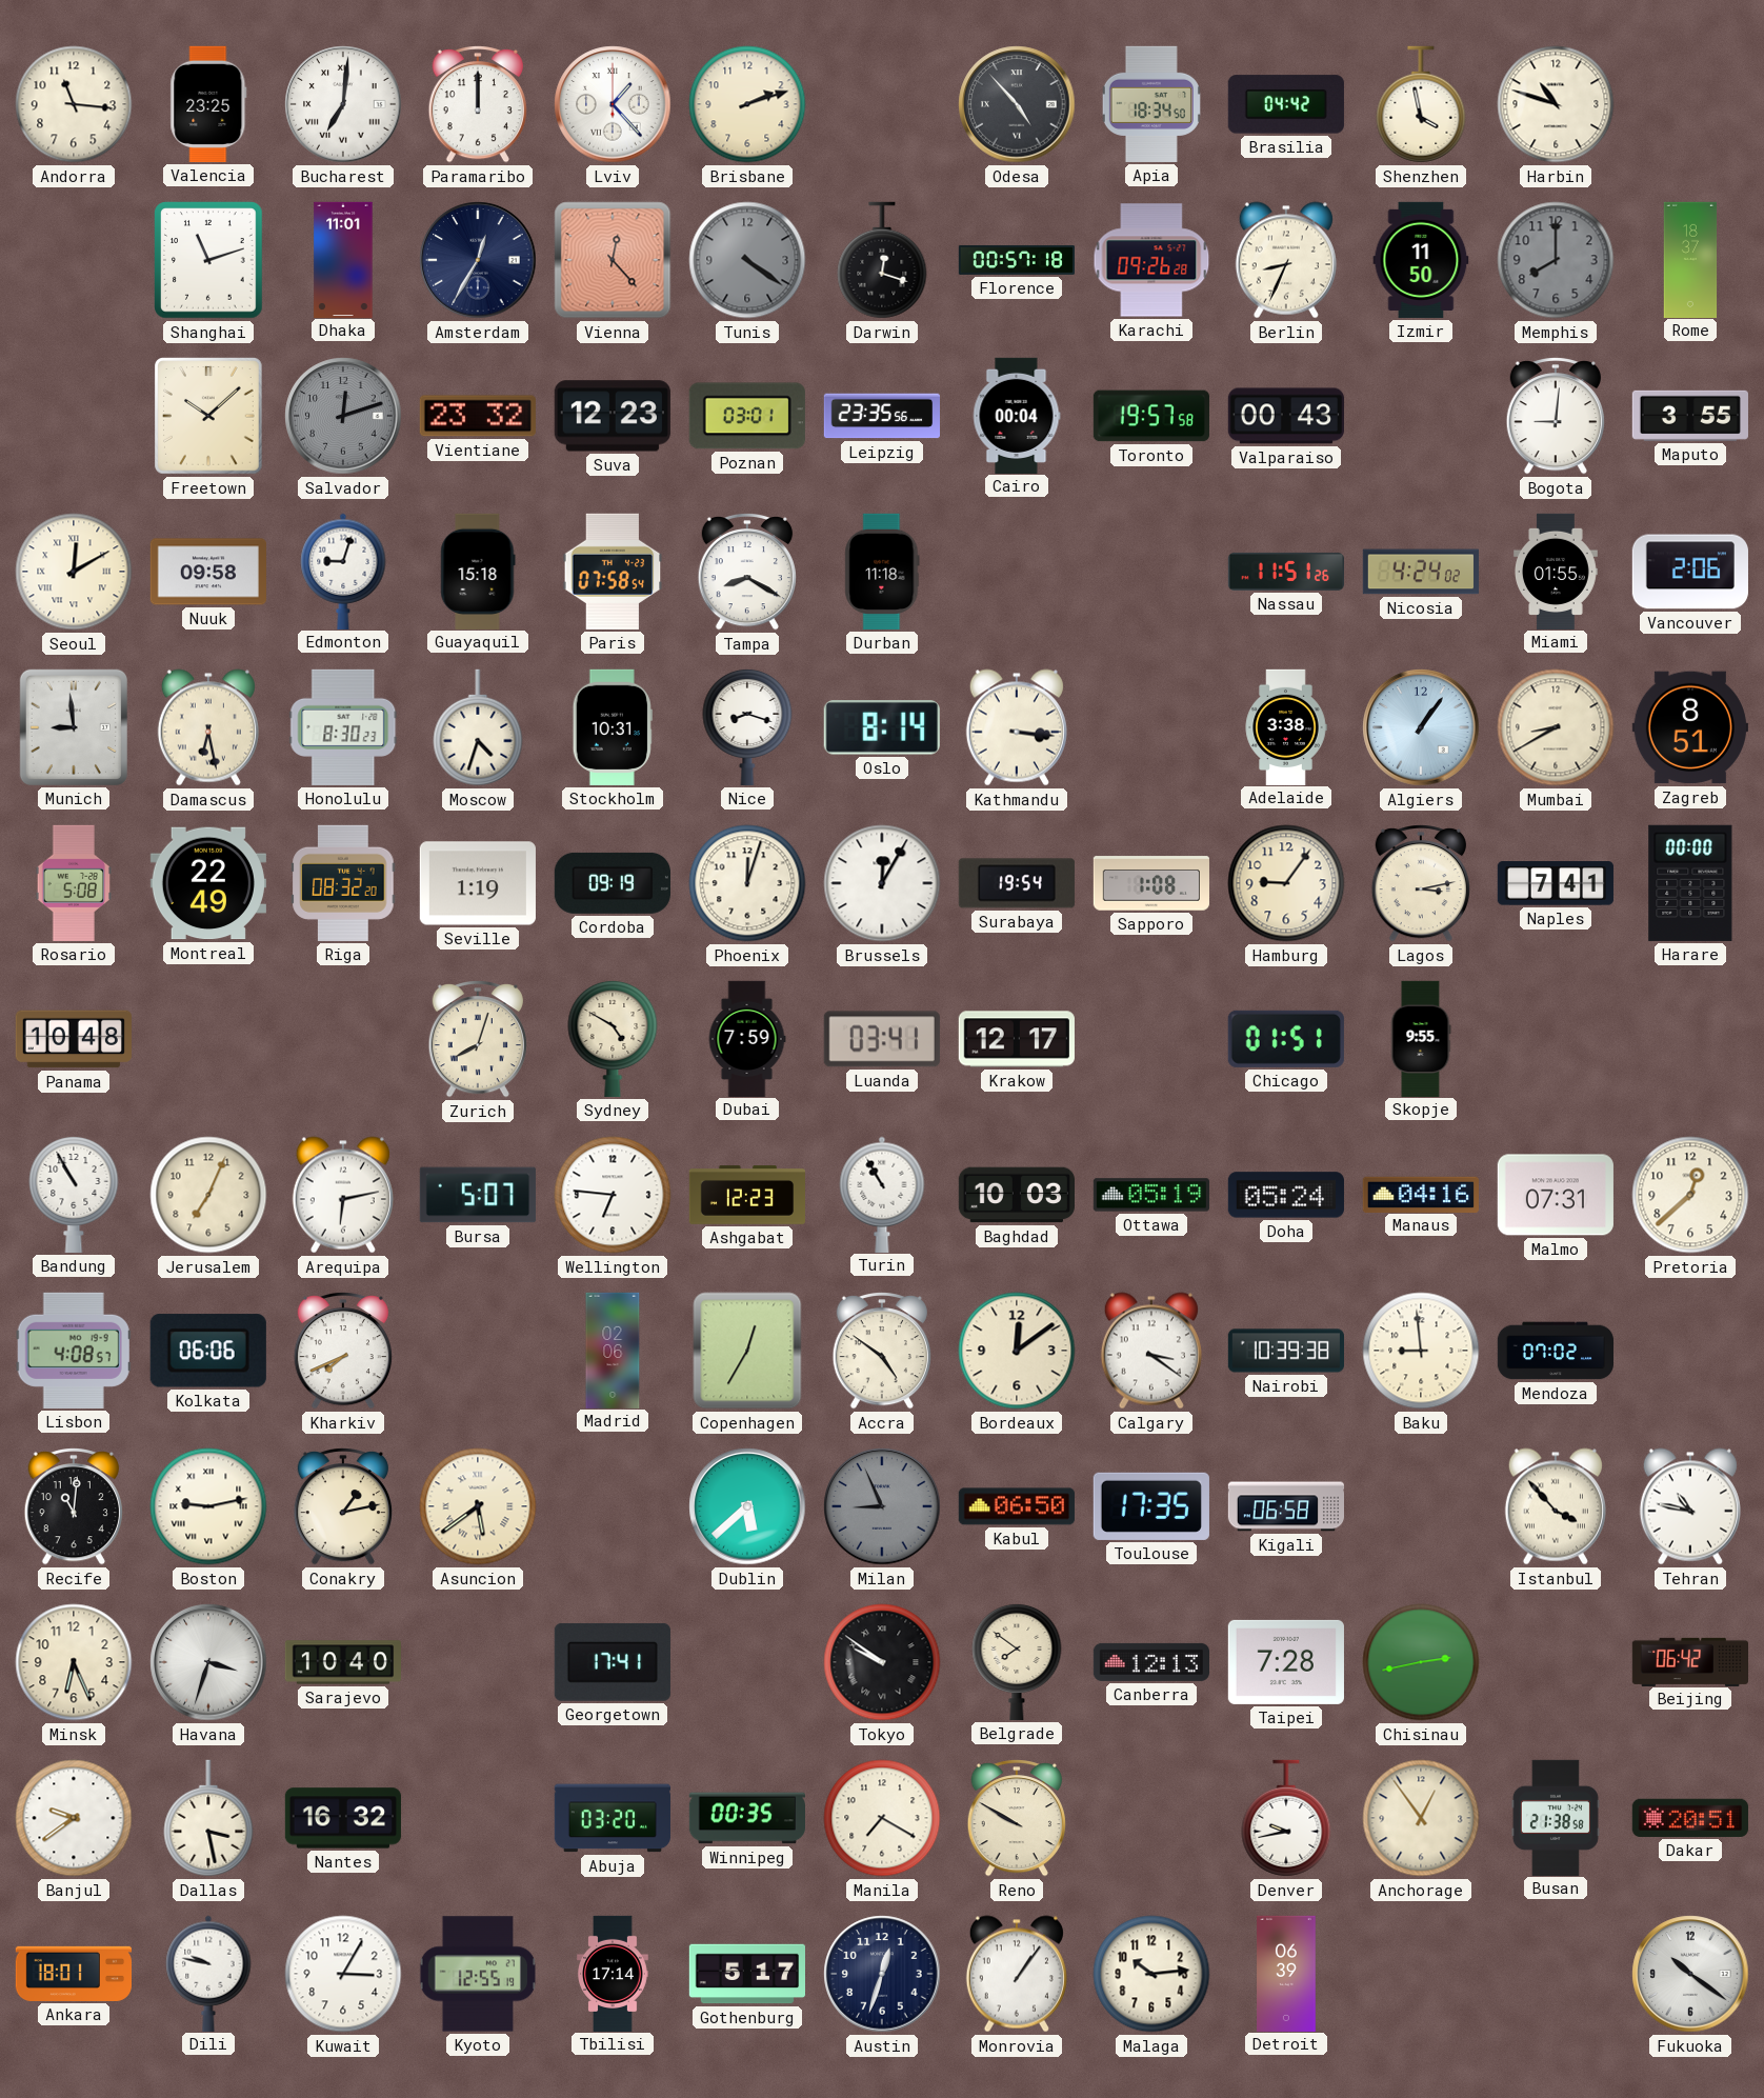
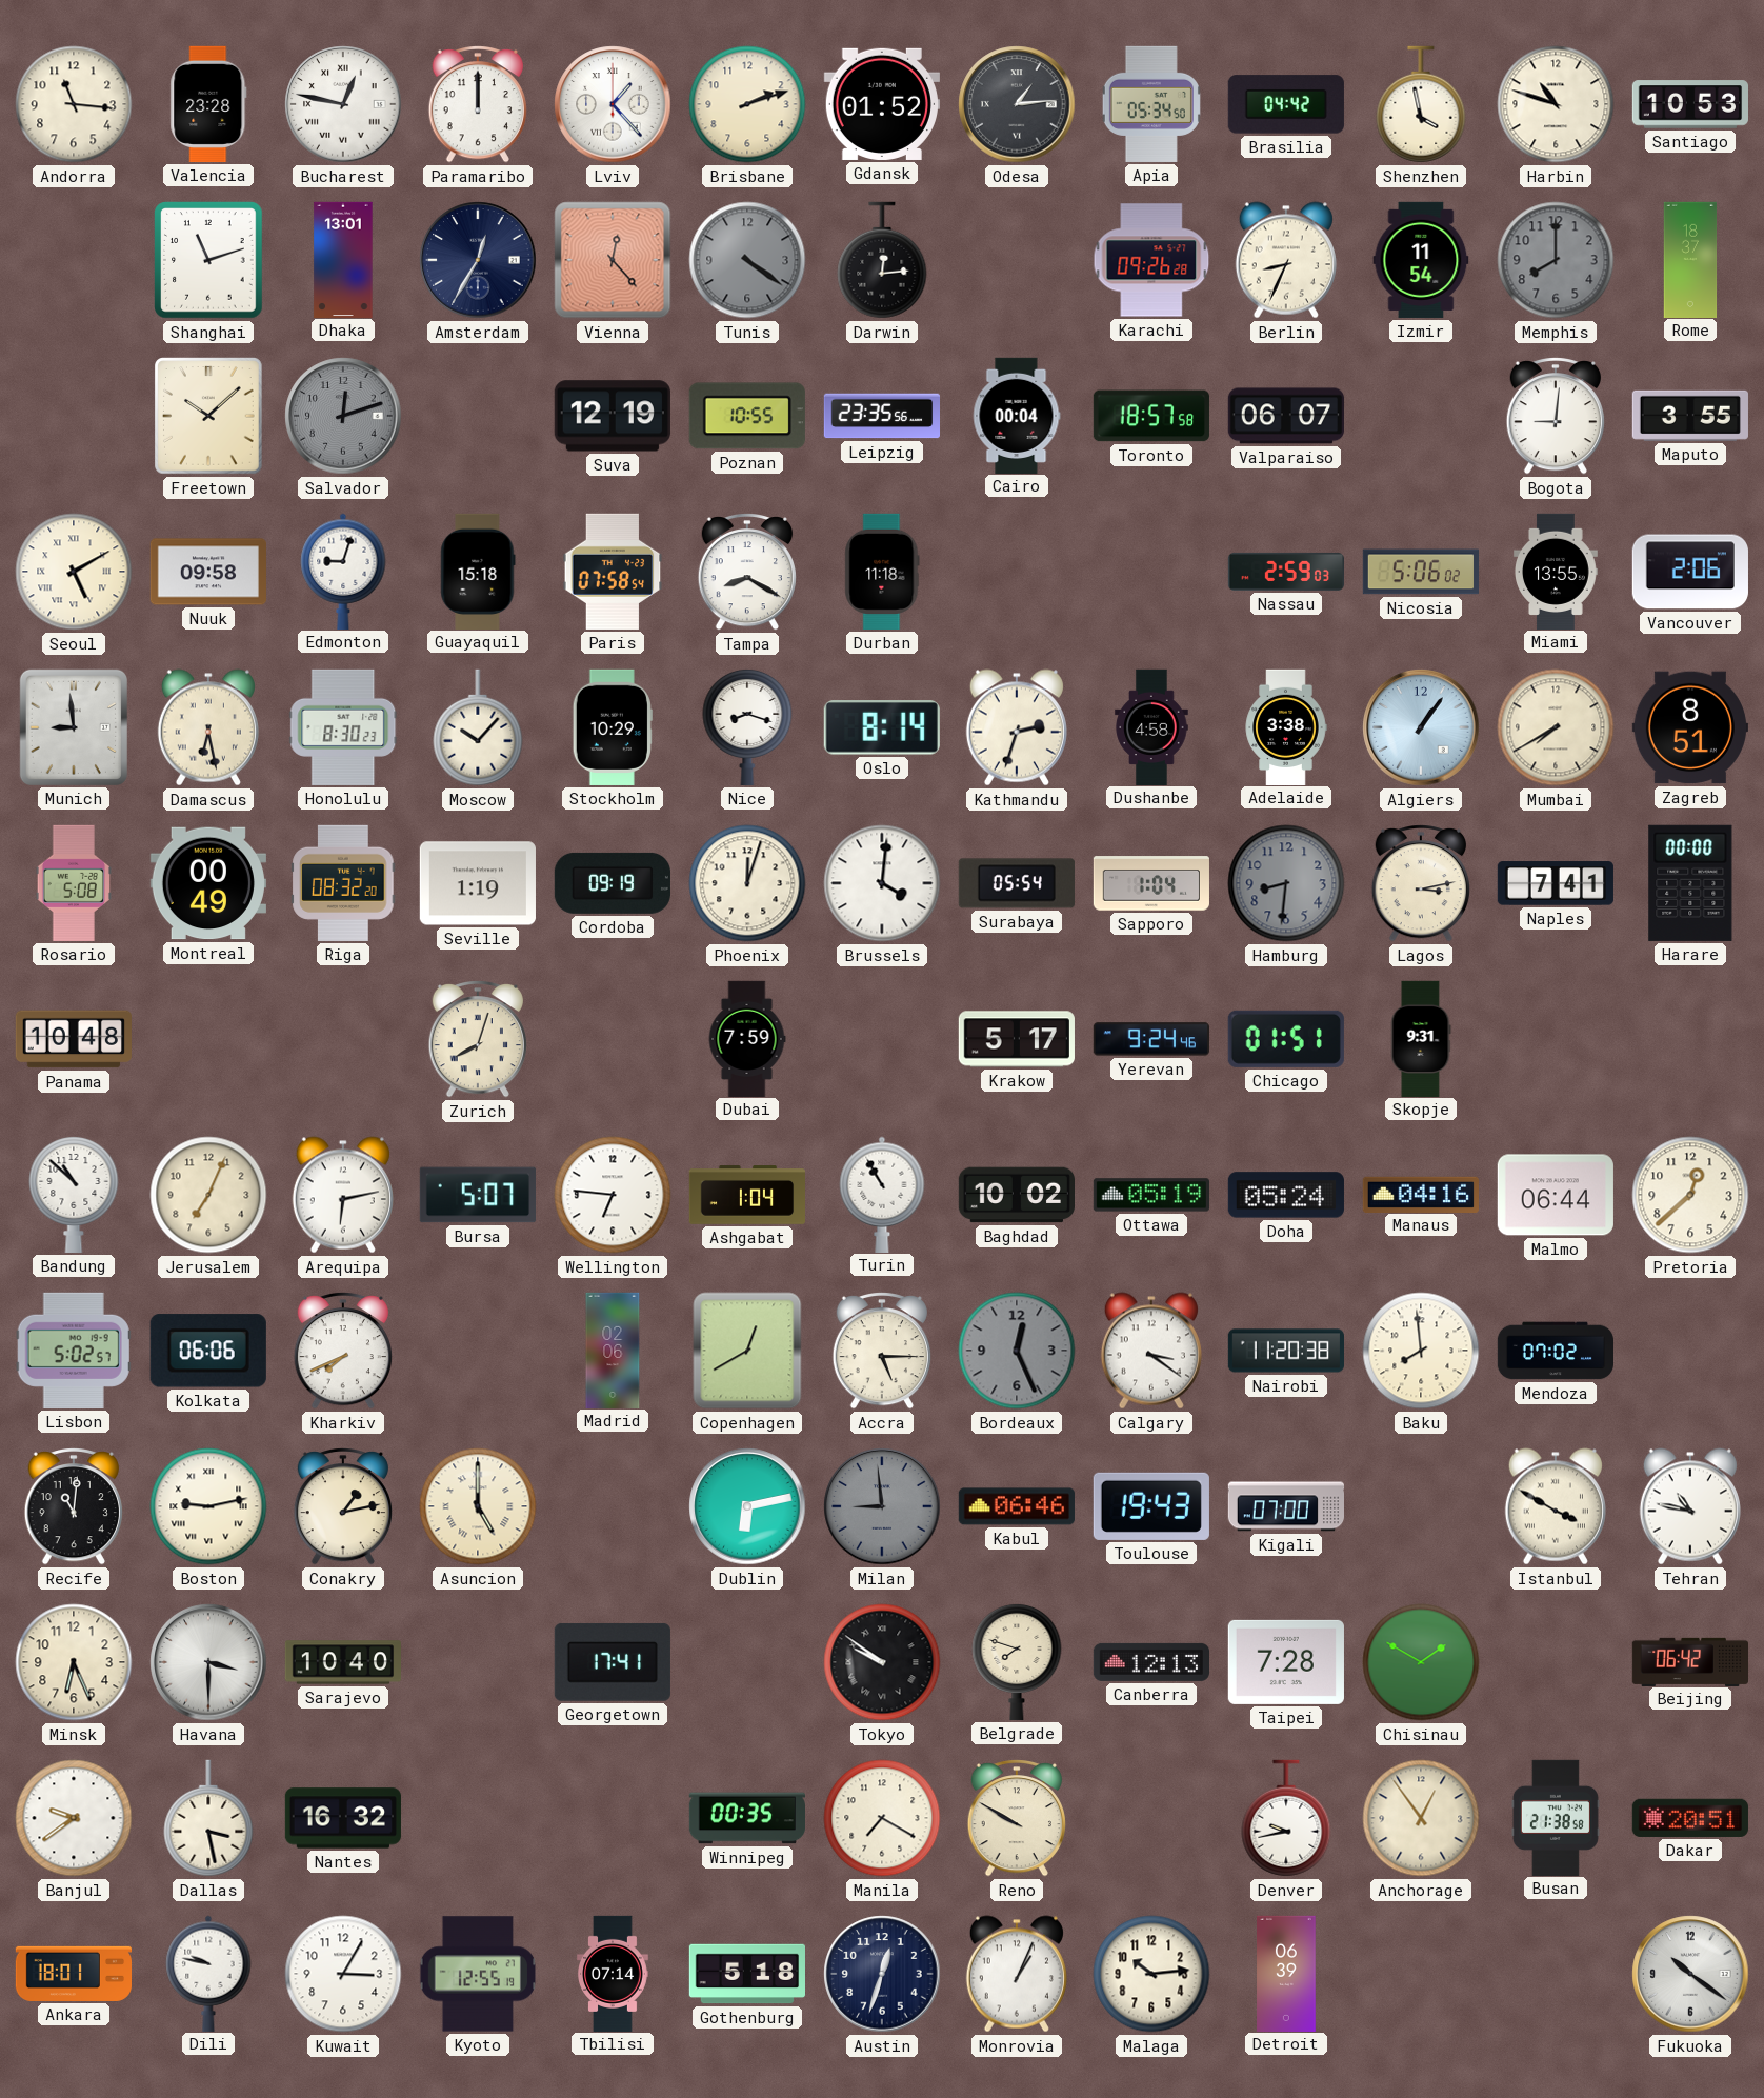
Valencia: 23:25 -> 23:28
Bucharest: 7:01 -> 12:47
Gdansk: none -> 01:52
Odesa: 4:53 -> 1:14
Apia: 18:34 -> 05:34
Santiago: none -> 10:53
Dhaka: 11:01 -> 13:01
Darwin: 12:18 -> 12:14
Florence: 00:57 -> none
Izmir: 11:50 -> 11:54
Vientiane: 23:32 -> none
Suva: 12:23 -> 12:19
Poznan: 03:01 -> 10:55
Toronto: 19:57 -> 18:57
Valparaiso: 00:43 -> 06:07
Seoul: 12:10 -> 5:10
Nassau: 11:51 -> 2:59
Nicosia: 4:24 -> 5:06
Miami: 01:55 -> 13:55
Moscow: 4:33 -> 10:07
Stockholm: 10:31 -> 10:29
Kathmandu: 3:16 -> 2:33
Dushanbe: none -> 4:58
Mumbai: 8:40 -> 7:40
Montreal: 22:49 -> 00:49
Brussels: 12:05 -> 4:01
Surabaya: 19:54 -> 05:54
Sapporo: 1:08 -> 1:04
Hamburg: 9:06 -> 8:31
Hamburg dial: cream -> grey
Sydney: 4:50 -> none
Luanda: 03:41 -> none
Krakow: 12:17 -> 5:17
Yerevan: none -> 9:24
Skopje: 9:55 -> 9:31
Bandung: 10:55 -> 10:52
Ashgabat: 12:23 -> 1:04
Baghdad: 10:03 -> 10:02
Malmo: 07:31 -> 06:44
Lisbon: 4:08 -> 5:02
Copenhagen: 12:35 -> 12:40
Accra: 4:51 -> 5:15
Bordeaux: 12:09 -> 12:26
Bordeaux dial: cream -> grey
Nairobi: 10:39 -> 11:20
Baku: 8:59 -> 7:59
Asuncion: 5:39 -> 5:00
Dublin: 5:38 -> 6:13
Milan: 8:56 -> 8:59
Kabul: 06:50 -> 06:46
Toulouse: 17:35 -> 19:43
Kigali: 06:58 -> 07:00
Istanbul: 3:53 -> 3:50
Havana: 3:33 -> 3:30
Belgrade: 7:51 -> 7:48
Chisinau: 2:43 -> 1:50
Abuja: 03:20 -> none
Tbilisi: 17:14 -> 07:14
Gothenburg: 5:17 -> 5:18
Monrovia: 1:06 -> 1:04
